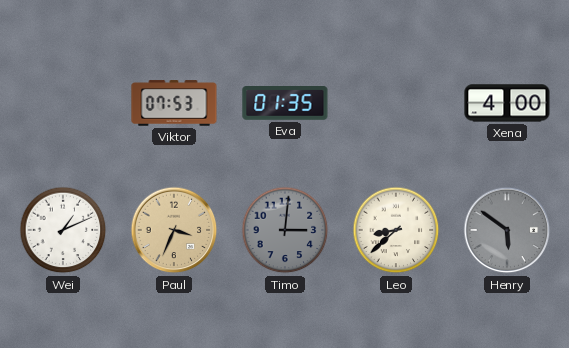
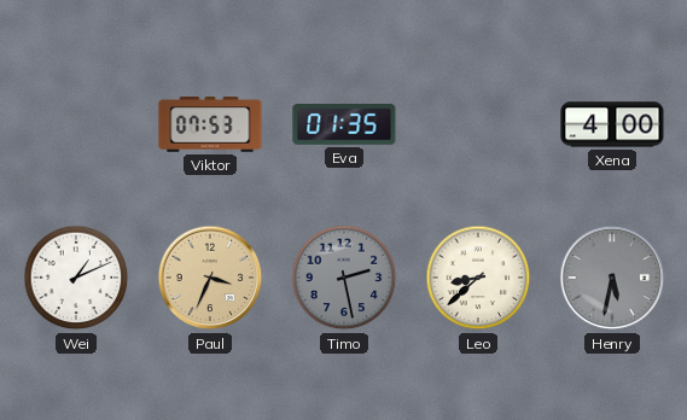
Timo: 3:01 -> 2:28
Henry: 5:51 -> 5:32
